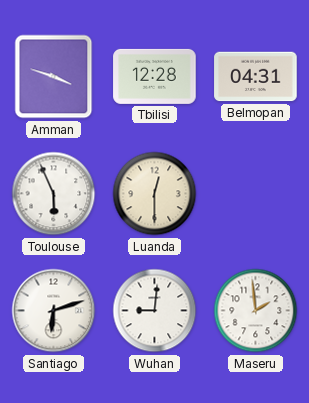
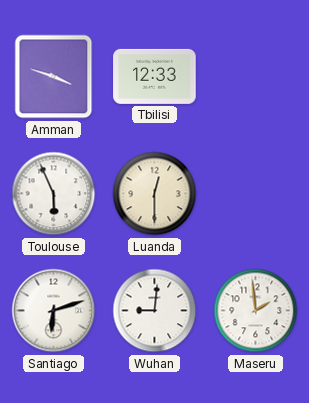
Tbilisi: 12:28 -> 12:33
Belmopan: 04:31 -> none
